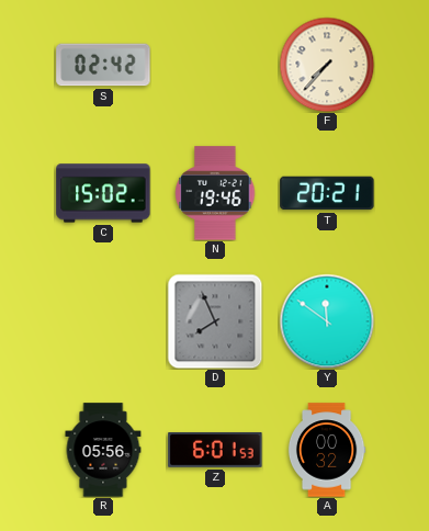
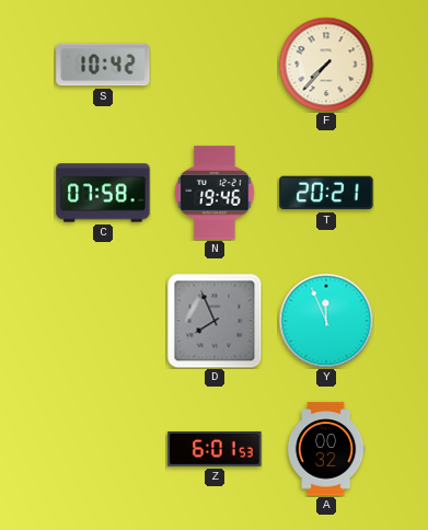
S: 02:42 -> 10:42
C: 15:02 -> 07:58
Y: 11:51 -> 11:56
R: 05:56 -> none
